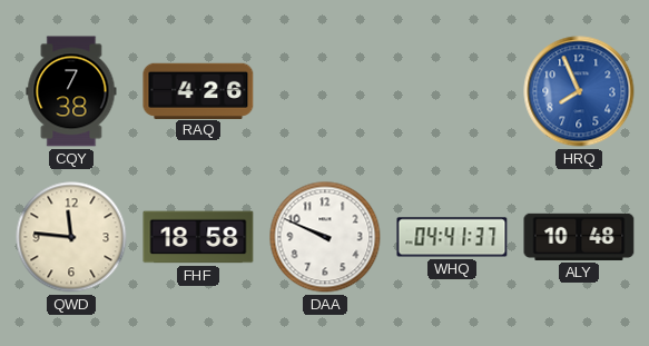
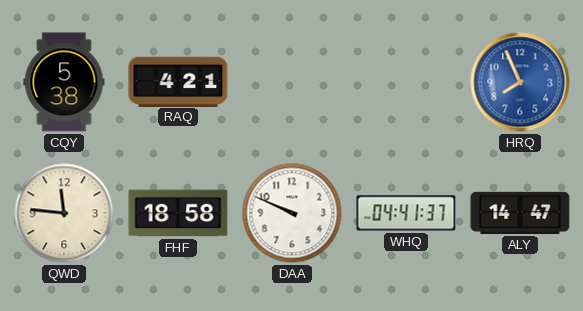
CQY: 7:38 -> 5:38
RAQ: 4:26 -> 4:21
ALY: 10:48 -> 14:47
